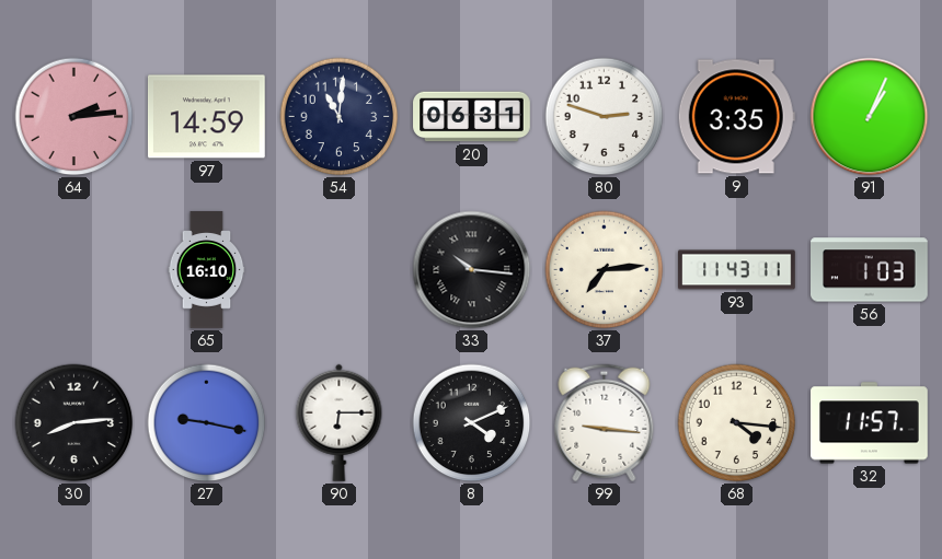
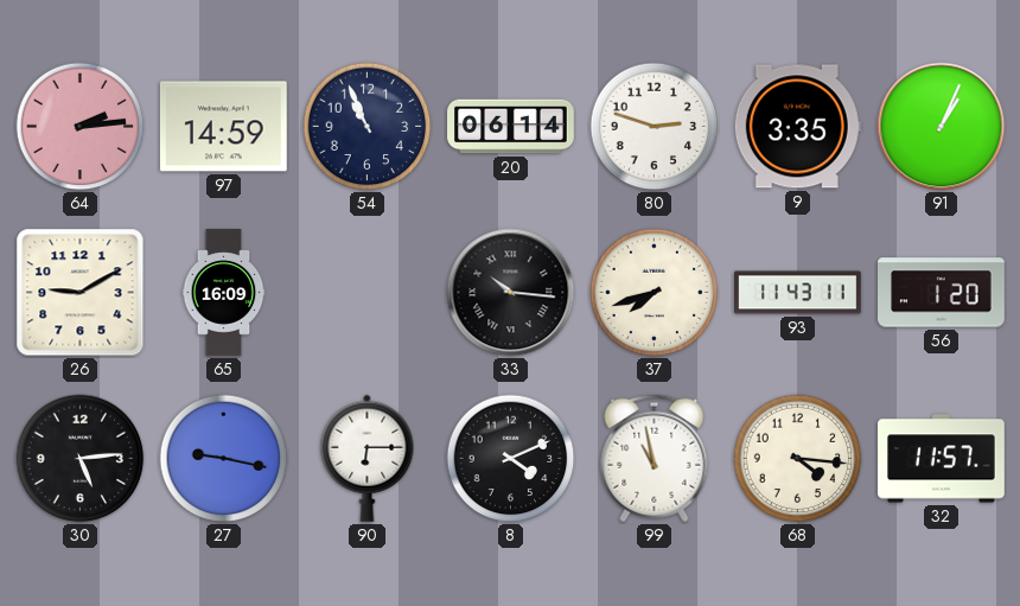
54: 11:01 -> 10:56
20: 06:31 -> 06:14
26: none -> 9:10
65: 16:10 -> 16:09
37: 7:14 -> 7:42
56: 1:03 -> 1:20
30: 8:14 -> 5:14
99: 9:16 -> 10:58
